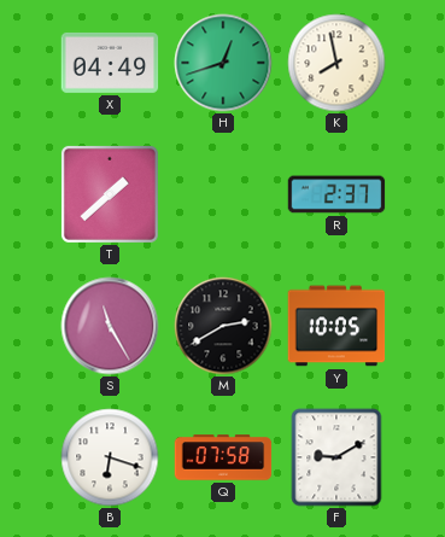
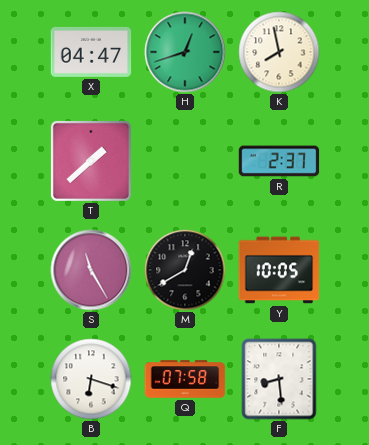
X: 04:49 -> 04:47
M: 2:40 -> 12:40
F: 9:10 -> 8:29
